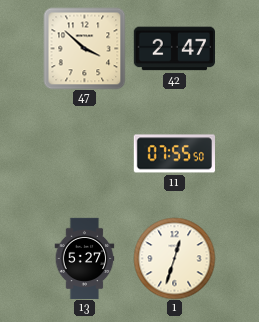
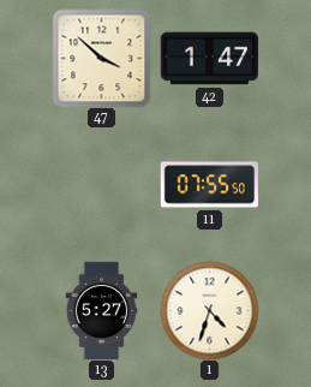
42: 2:47 -> 1:47
1: 12:33 -> 4:33
